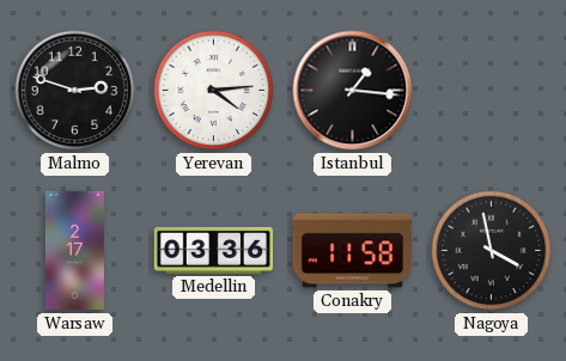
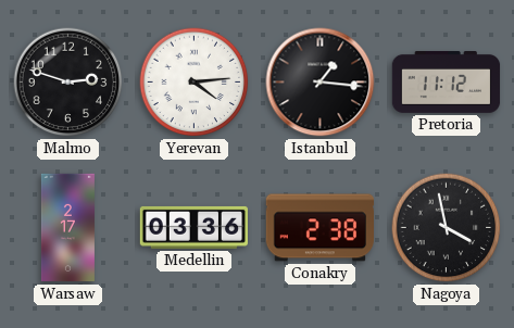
Pretoria: none -> 11:12
Conakry: 11:58 -> 2:38
